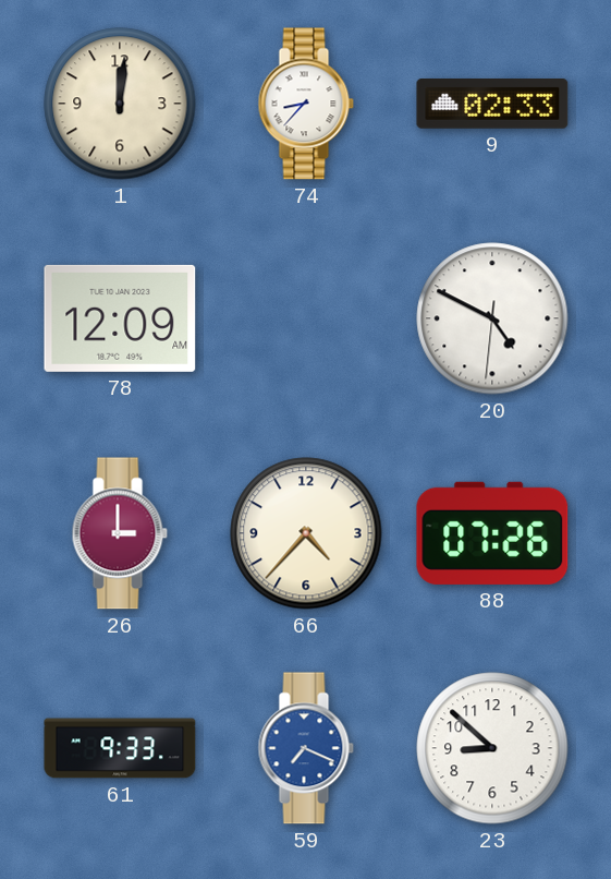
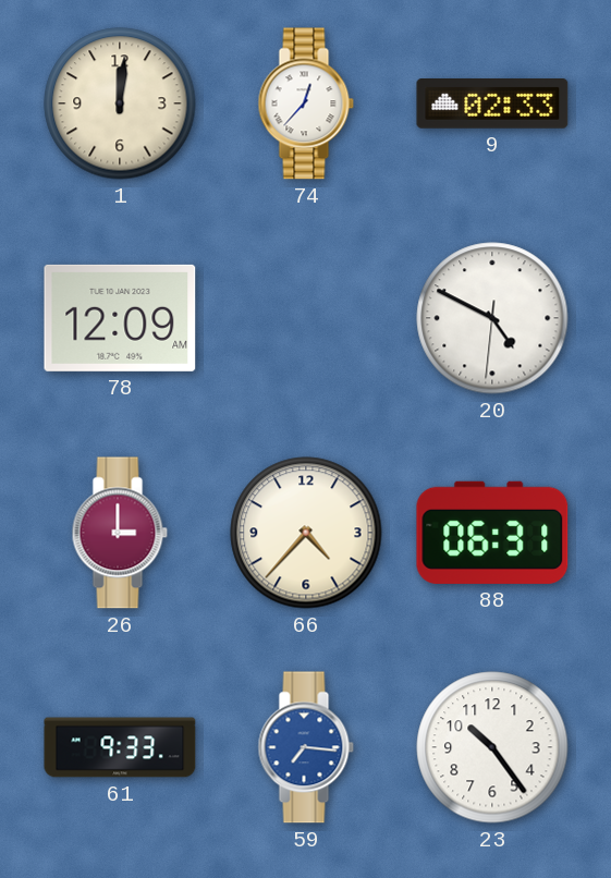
74: 8:37 -> 12:37
88: 07:26 -> 06:31
59: 7:19 -> 7:16
23: 8:52 -> 10:24
